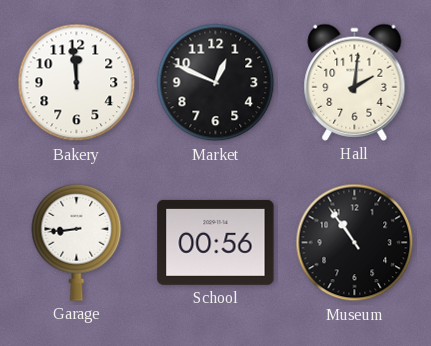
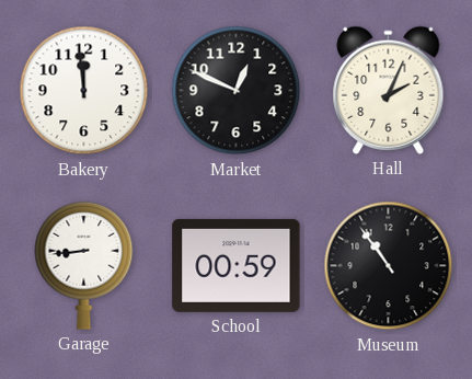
Hall: 2:01 -> 2:04
School: 00:56 -> 00:59
